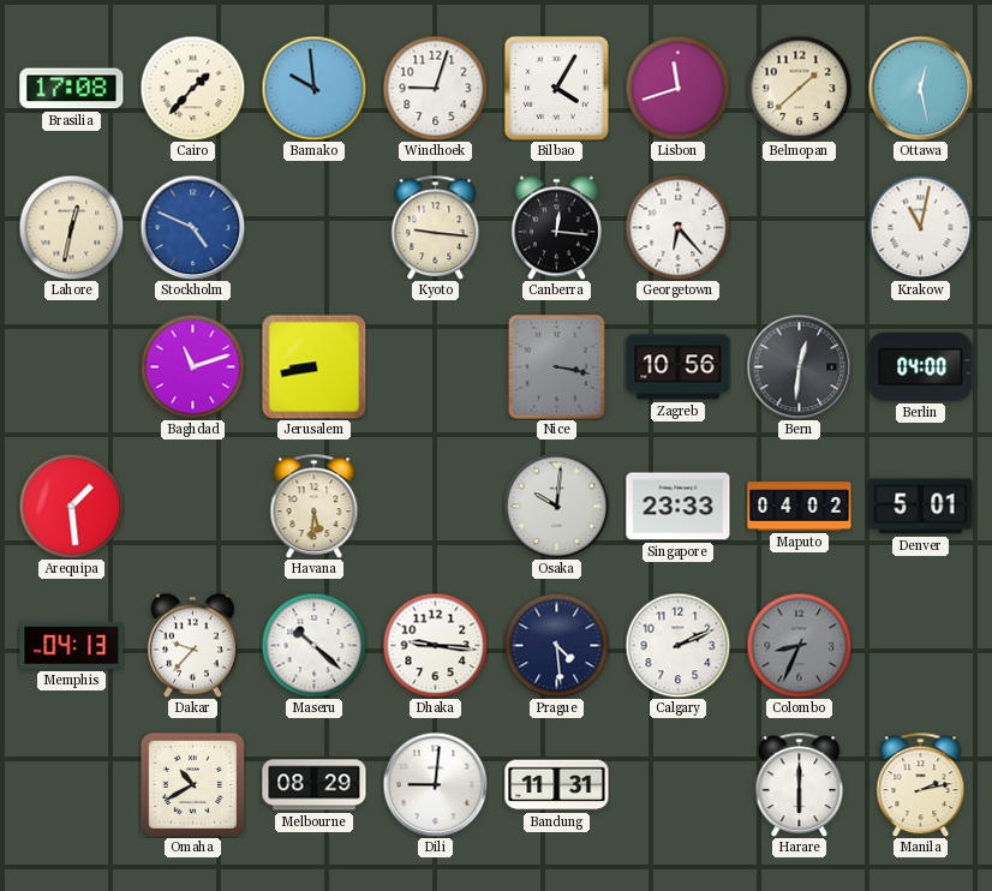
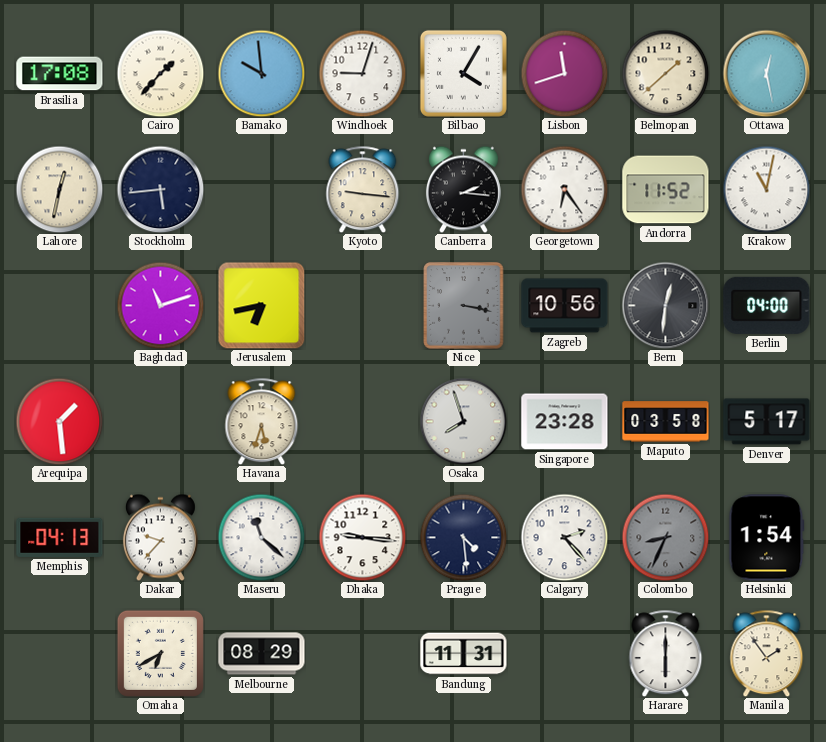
Stockholm: 4:49 -> 5:44
Stockholm dial: blue -> navy
Canberra: 12:16 -> 2:16
Georgetown: 6:23 -> 6:24
Andorra: none -> 11:52
Jerusalem: 8:43 -> 6:43
Havana: 5:31 -> 5:33
Osaka: 10:01 -> 7:57
Singapore: 23:33 -> 23:28
Maputo: 04:02 -> 03:58
Denver: 5:01 -> 5:17
Maseru: 10:22 -> 11:22
Calgary: 2:11 -> 2:23
Helsinki: none -> 1:54
Omaha: 10:40 -> 6:40
Dili: 9:01 -> none
Manila: 2:13 -> 1:54
